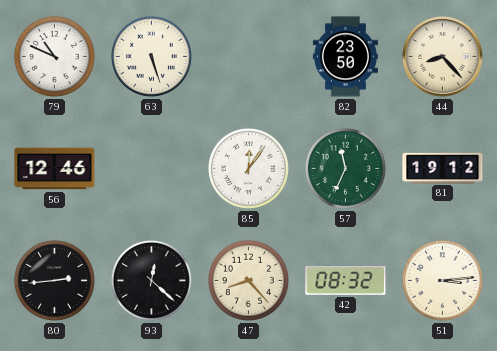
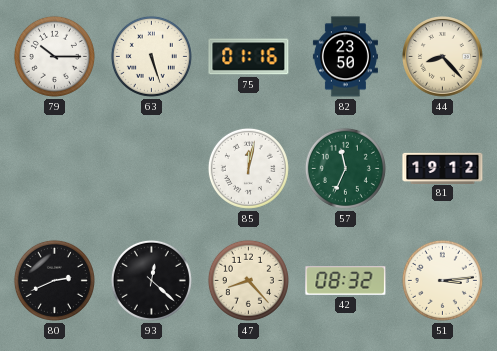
79: 10:49 -> 10:15
75: none -> 01:16
56: 12:46 -> none
85: 12:06 -> 12:02
80: 2:44 -> 2:41
